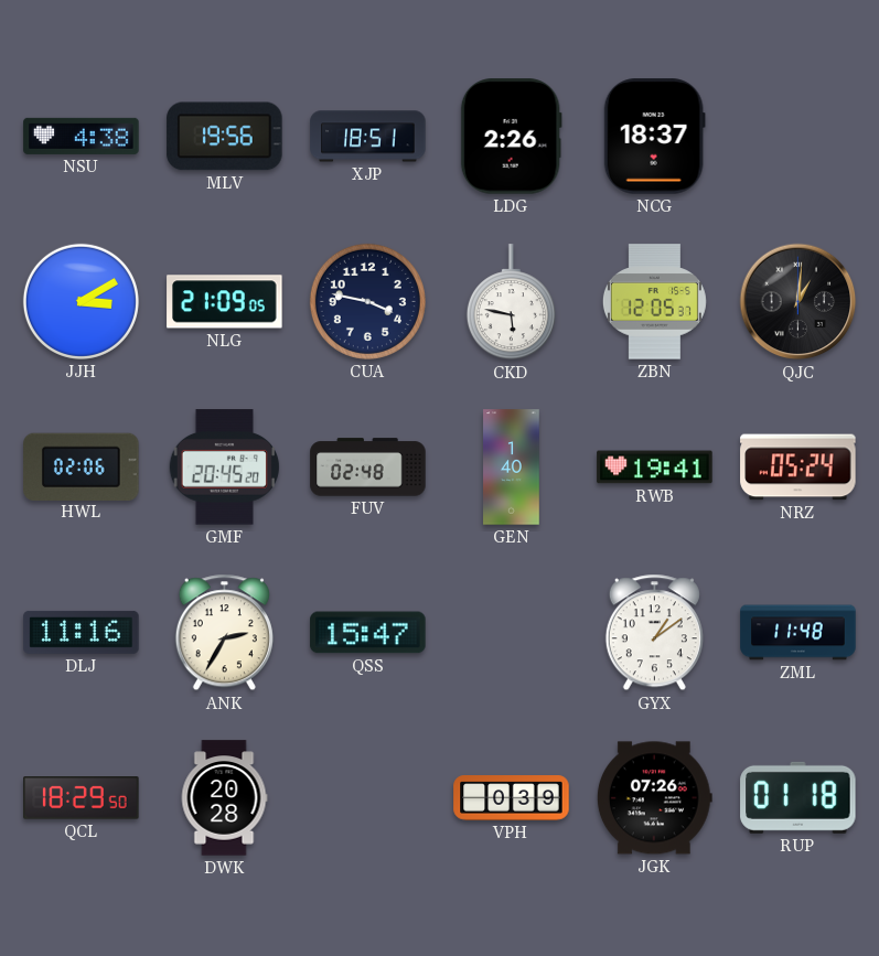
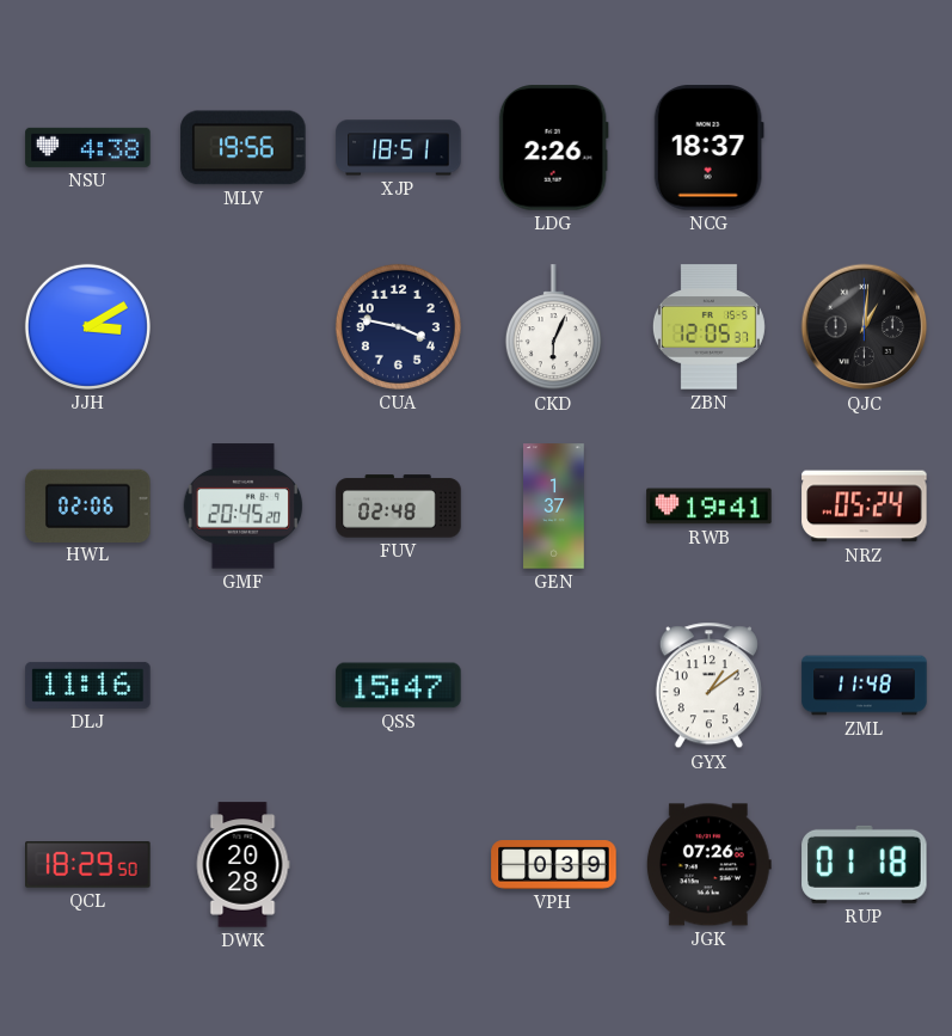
NLG: 21:09 -> none
CKD: 5:47 -> 6:04
GEN: 1:40 -> 1:37
ANK: 2:35 -> none
